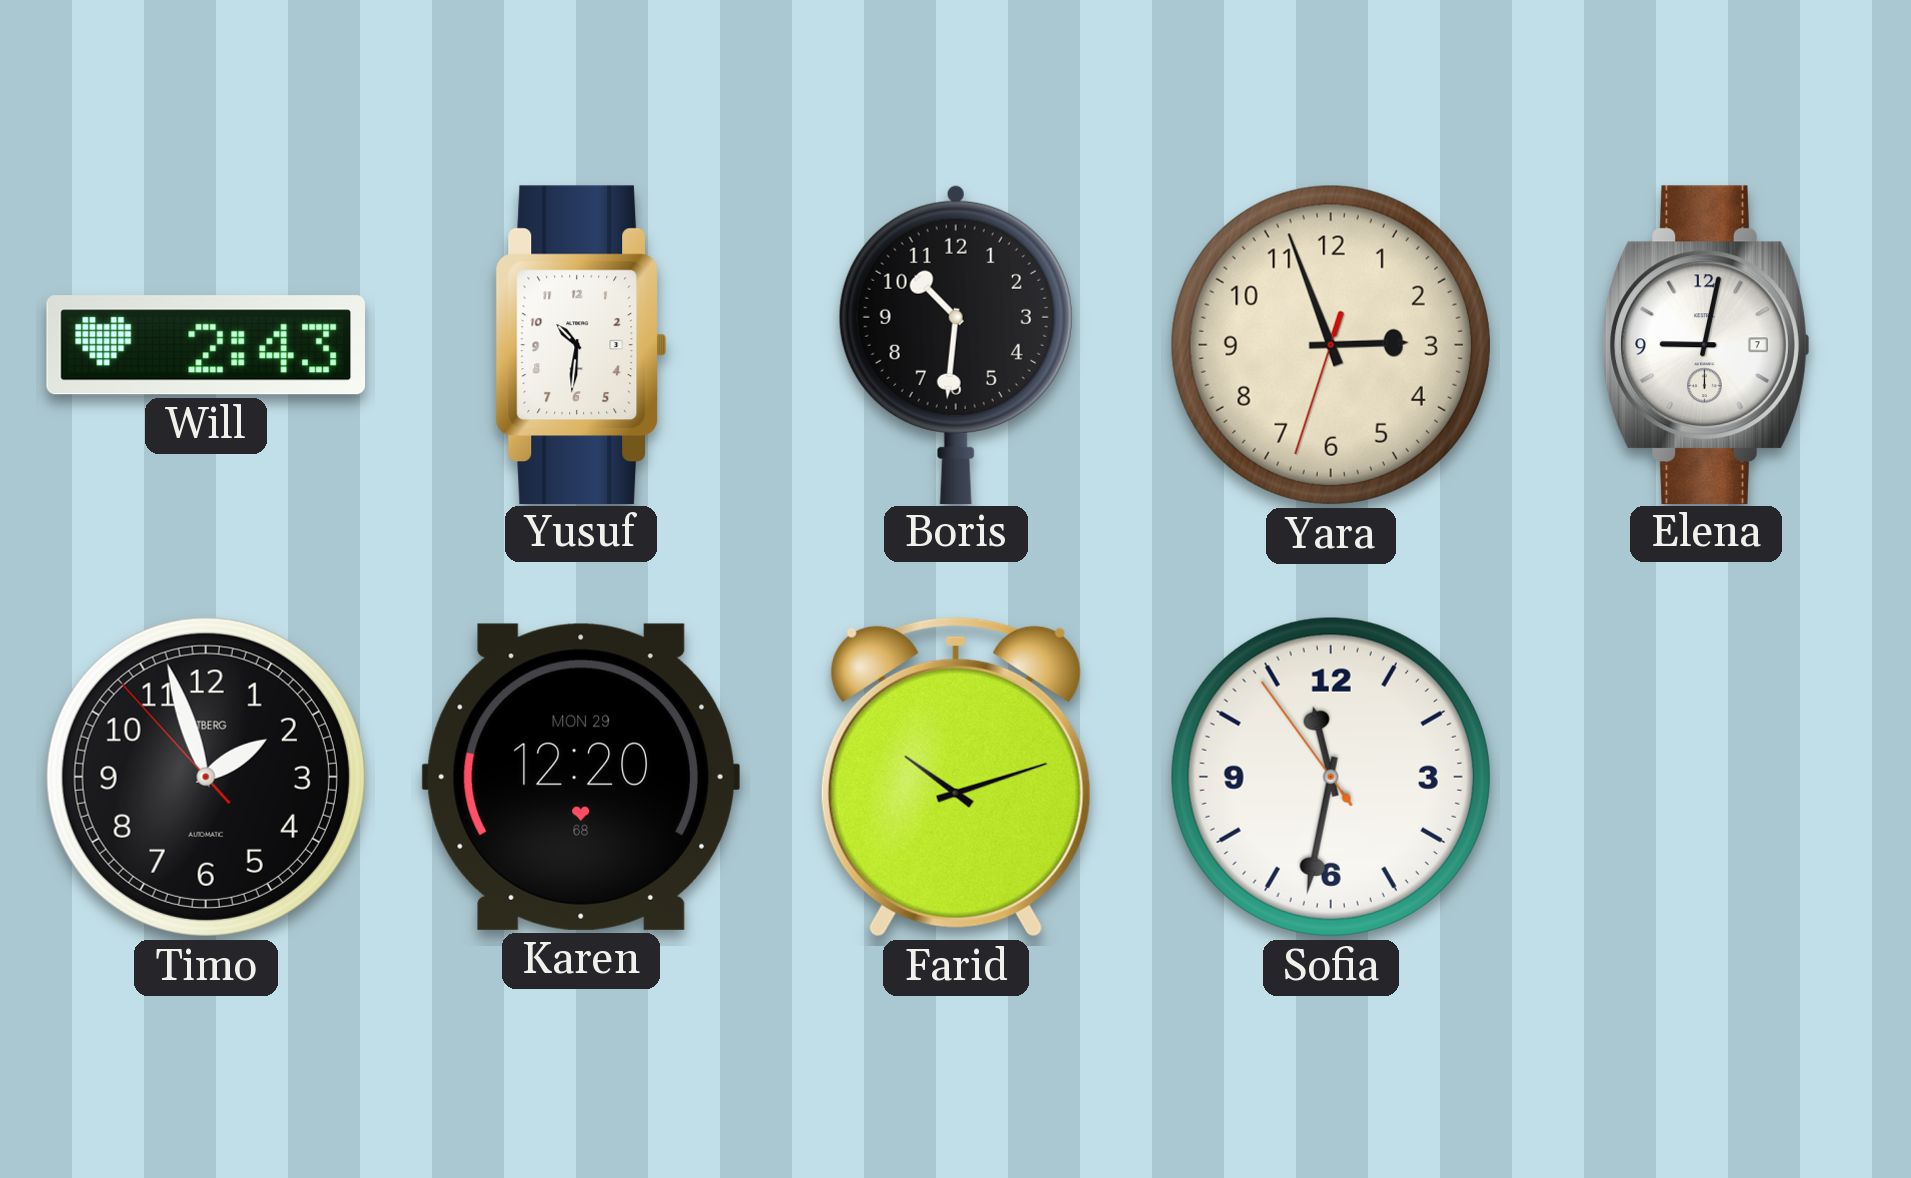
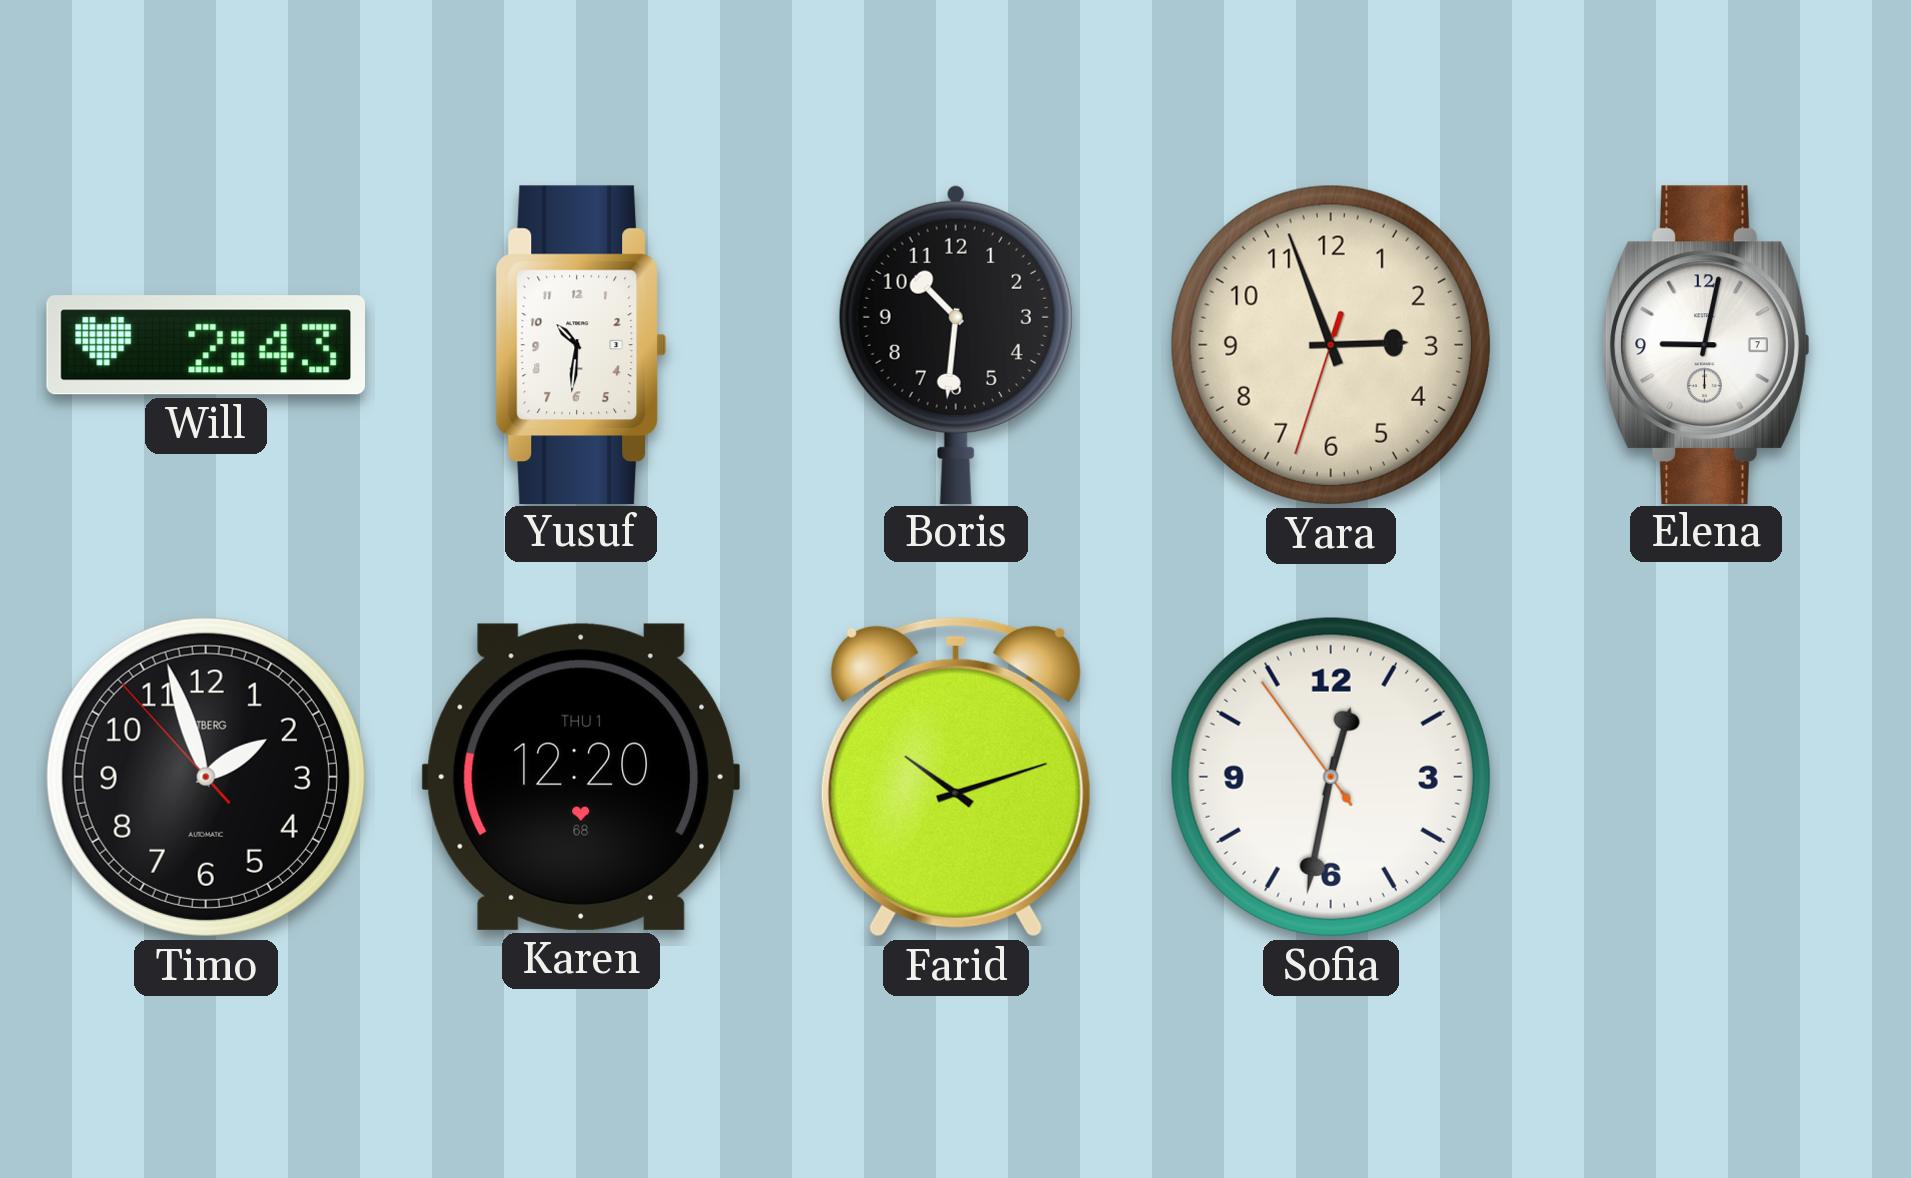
Karen date: MON 29 -> THU 1
Sofia: 11:31 -> 12:31
